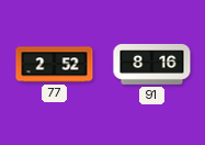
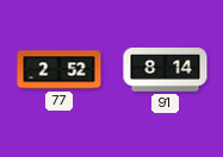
91: 8:16 -> 8:14
